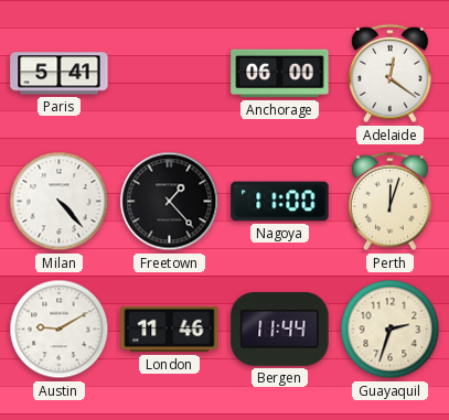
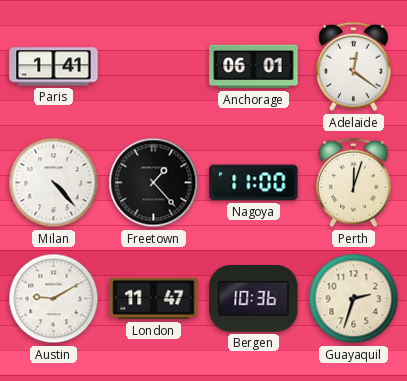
Paris: 5:41 -> 1:41
Anchorage: 06:00 -> 06:01
London: 11:46 -> 11:47
Bergen: 11:44 -> 10:36
